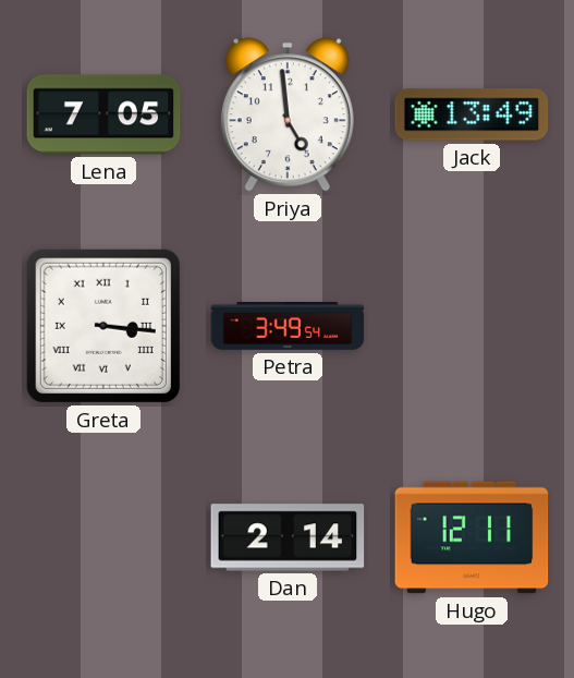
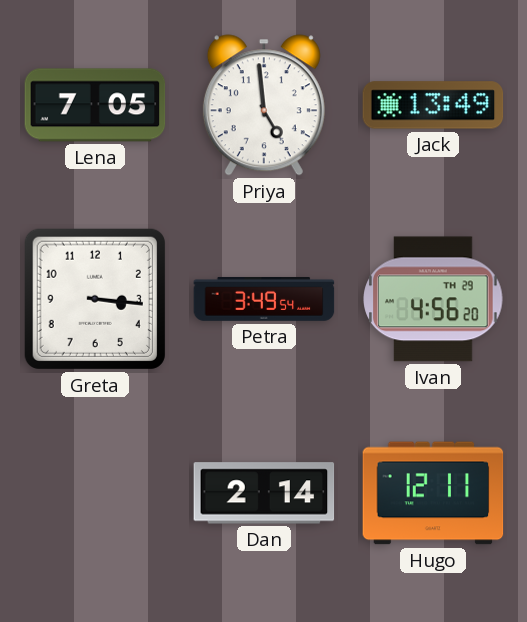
Greta numerals: Roman -> Arabic
Ivan: none -> 4:56
